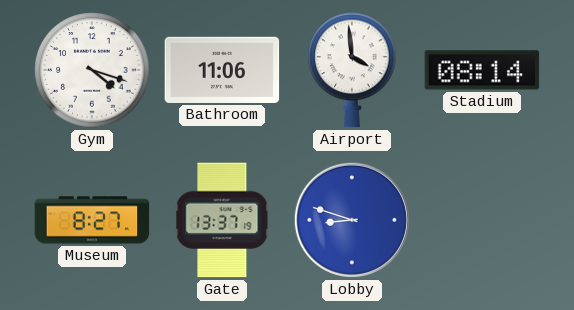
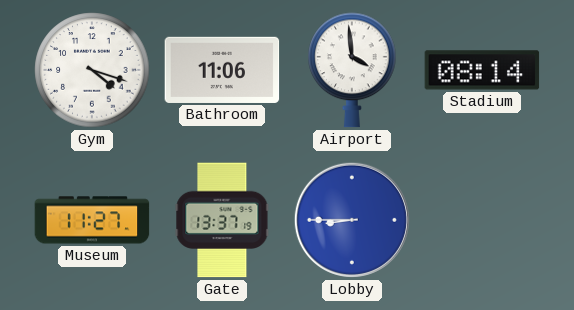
Museum: 8:27 -> 11:27
Lobby: 8:48 -> 8:45
